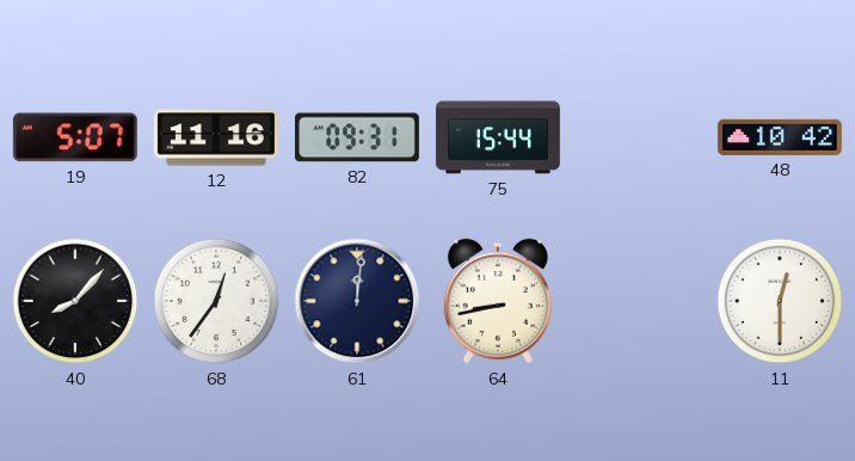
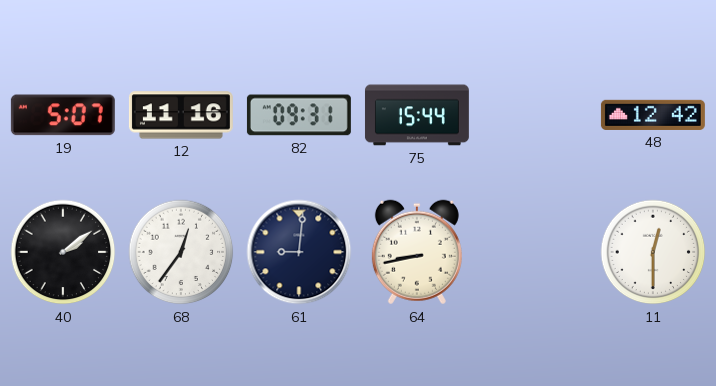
48: 10:42 -> 12:42
40: 8:07 -> 2:09
61: 12:01 -> 9:01
